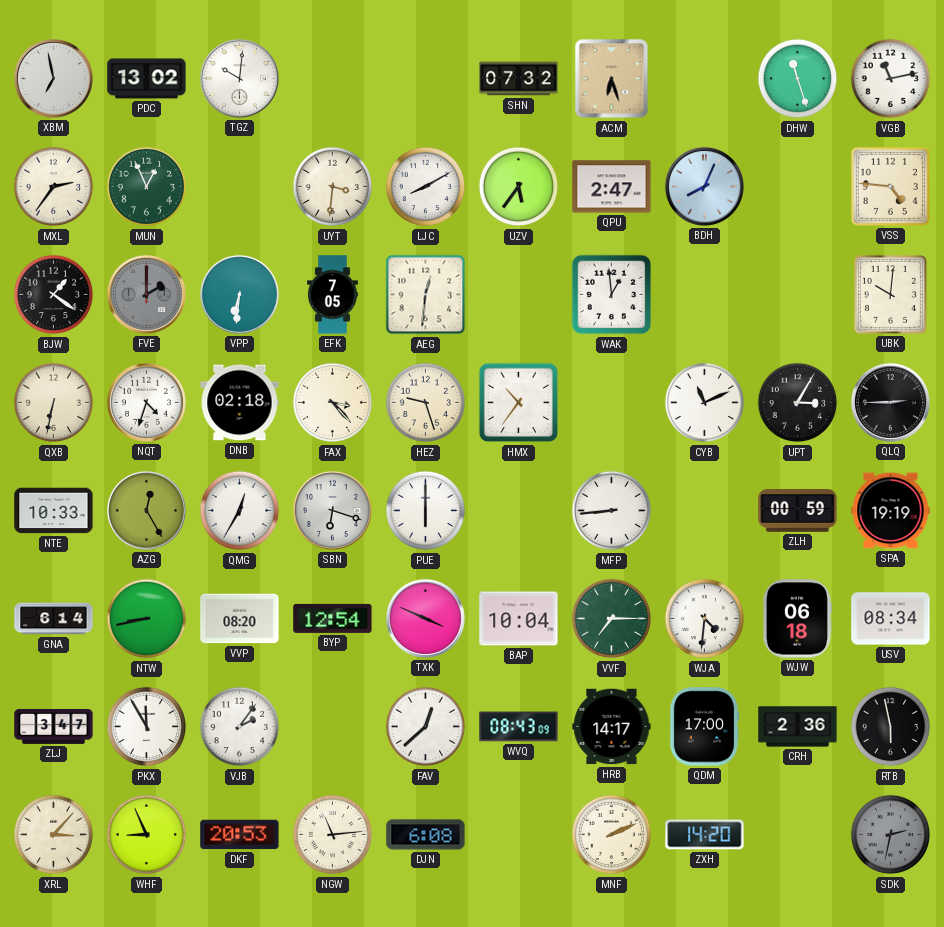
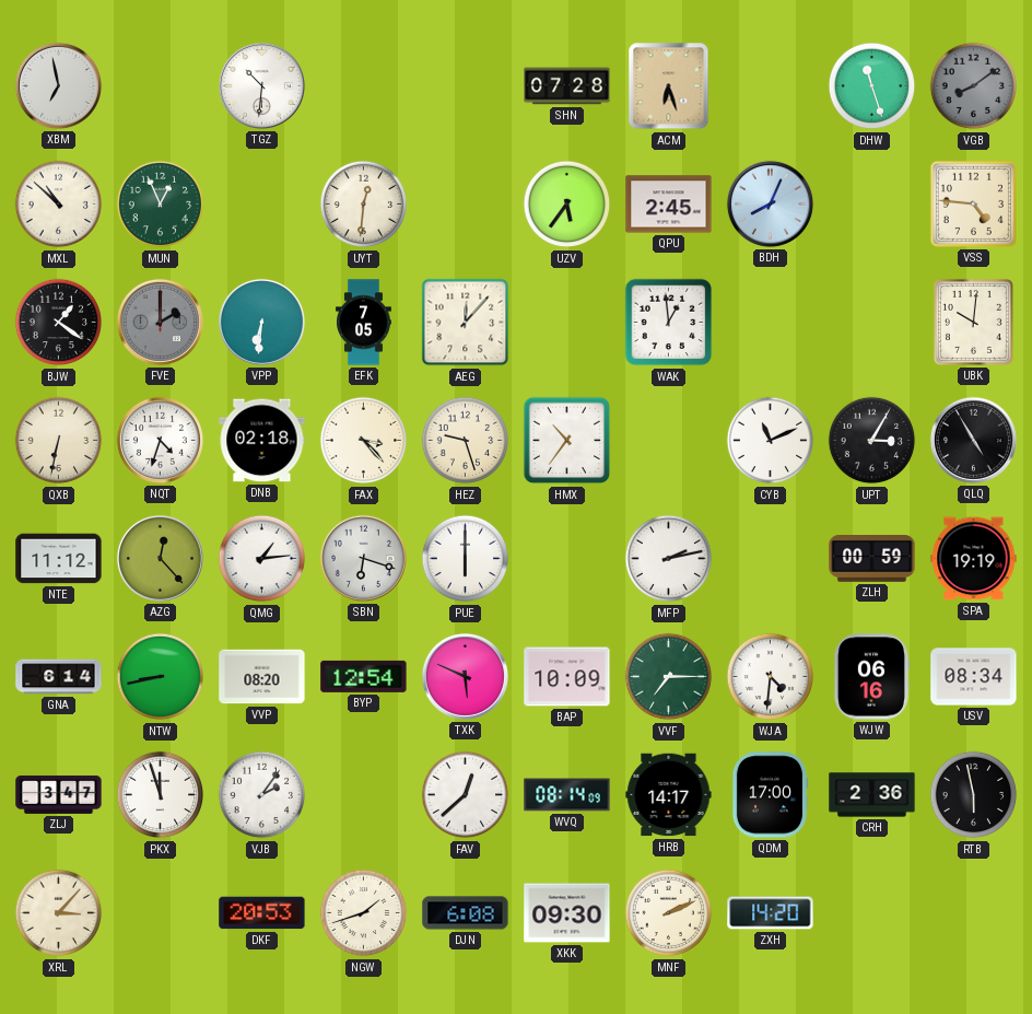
PDC: 13:02 -> none
TGZ: 10:01 -> 10:31
SHN: 07:32 -> 07:28
VGB: 11:13 -> 8:09
VGB dial: white -> grey
MXL: 2:36 -> 10:52
UYT: 3:31 -> 12:31
LJC: 8:10 -> none
QPU: 2:47 -> 2:45
AEG: 12:31 -> 12:07
QLQ: 2:45 -> 4:55
NTE: 10:33 -> 11:12
AZG: 12:25 -> 12:23
QMG: 12:35 -> 1:14
MFP: 8:44 -> 2:13
TXK: 3:49 -> 5:49
BAP: 10:04 -> 10:09
WJW: 06:18 -> 06:16
PKX: 11:55 -> 11:57
WVQ: 08:43 -> 08:14
WHF: 8:56 -> none
NGW: 11:14 -> 1:42
XKK: none -> 09:30
SDK: 2:32 -> none
